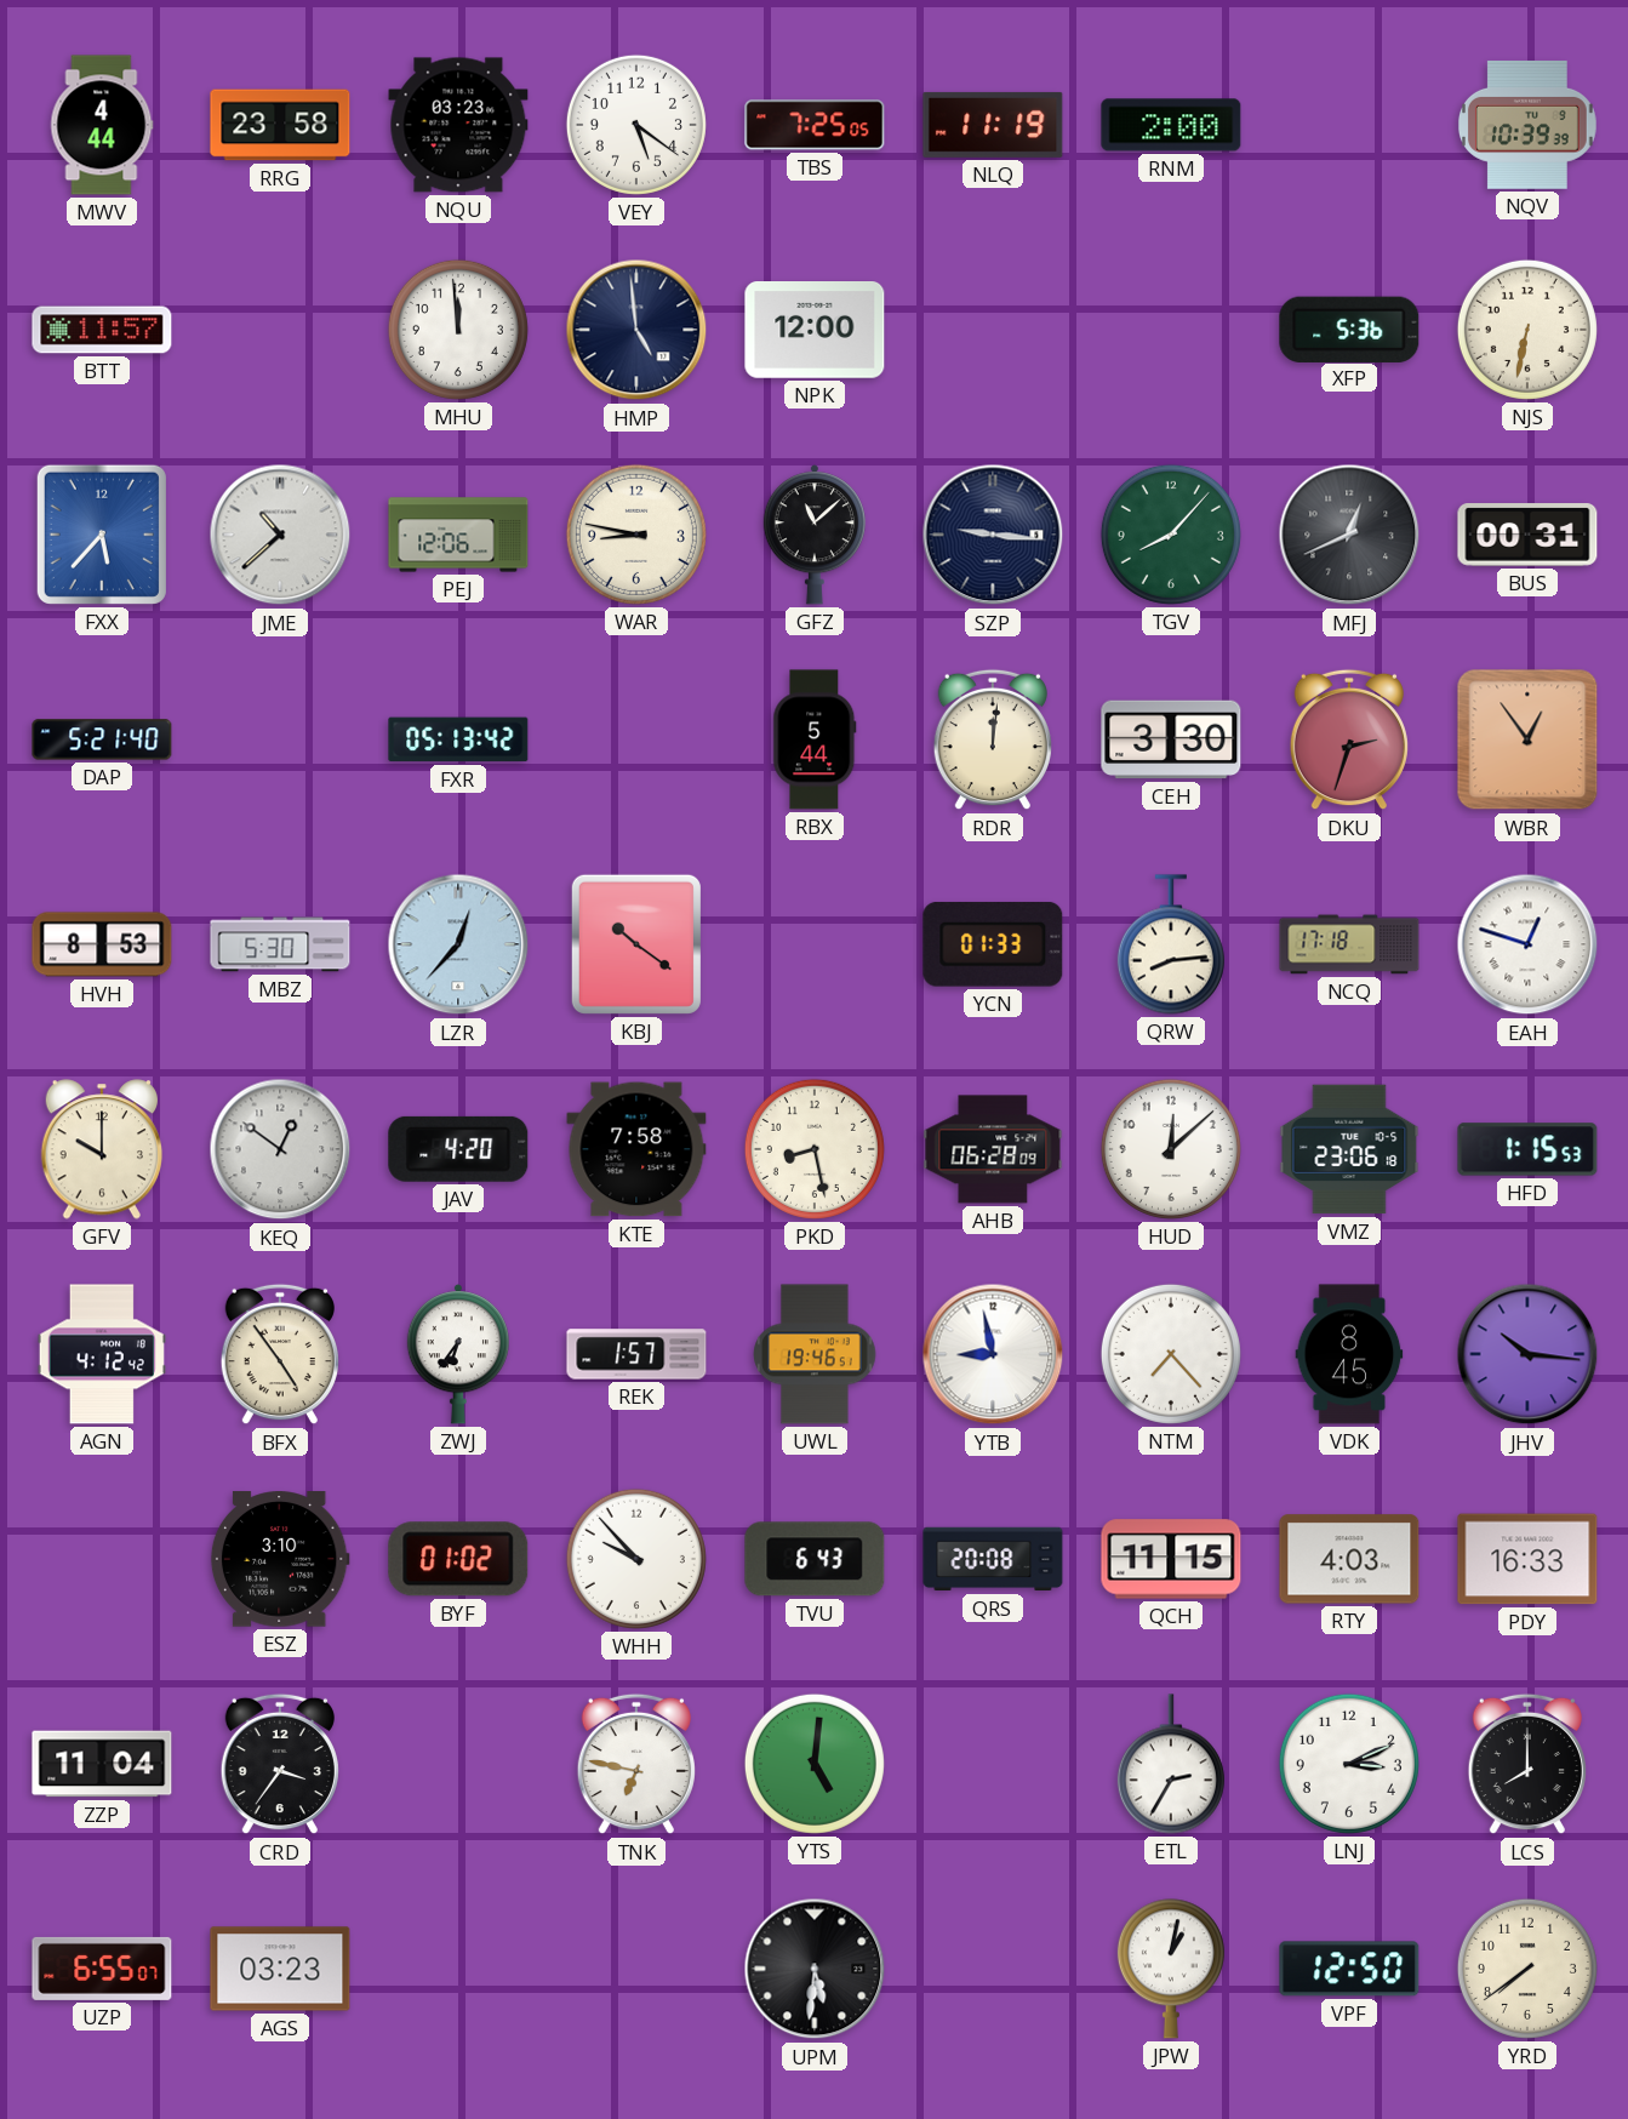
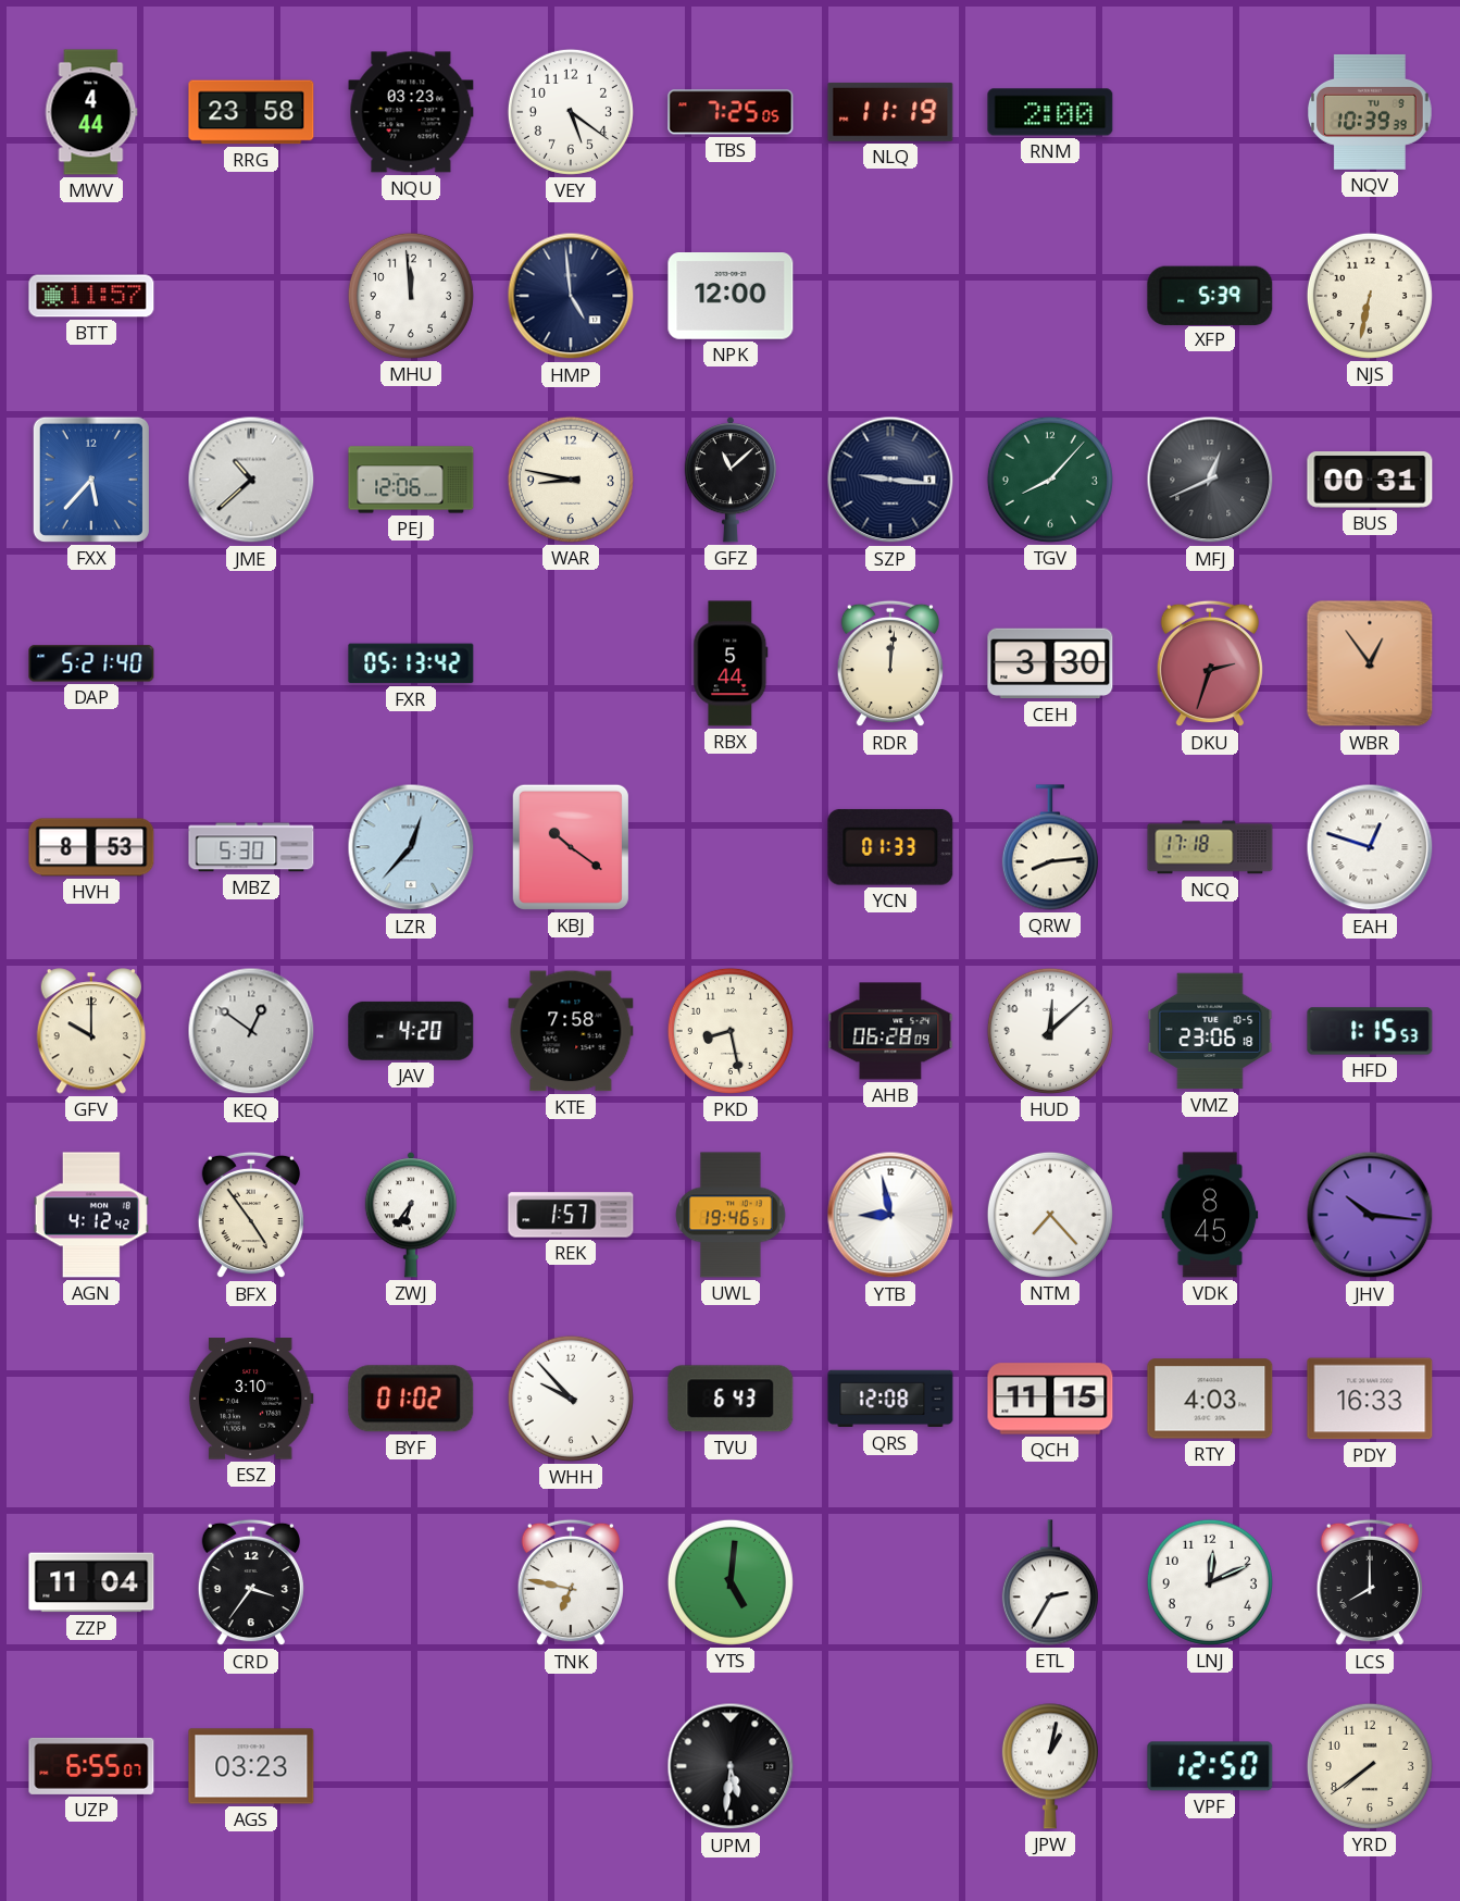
XFP: 5:36 -> 5:39
QRS: 20:08 -> 12:08
LNJ: 3:11 -> 12:11
